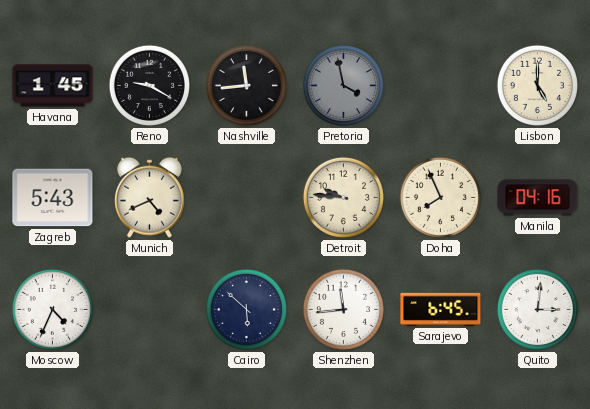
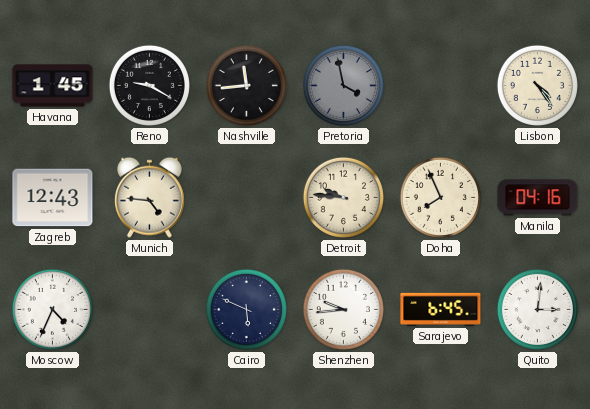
Lisbon: 5:00 -> 4:24
Zagreb: 5:43 -> 12:43
Munich: 4:41 -> 4:46
Cairo: 5:52 -> 5:49
Shenzhen: 11:44 -> 9:44
